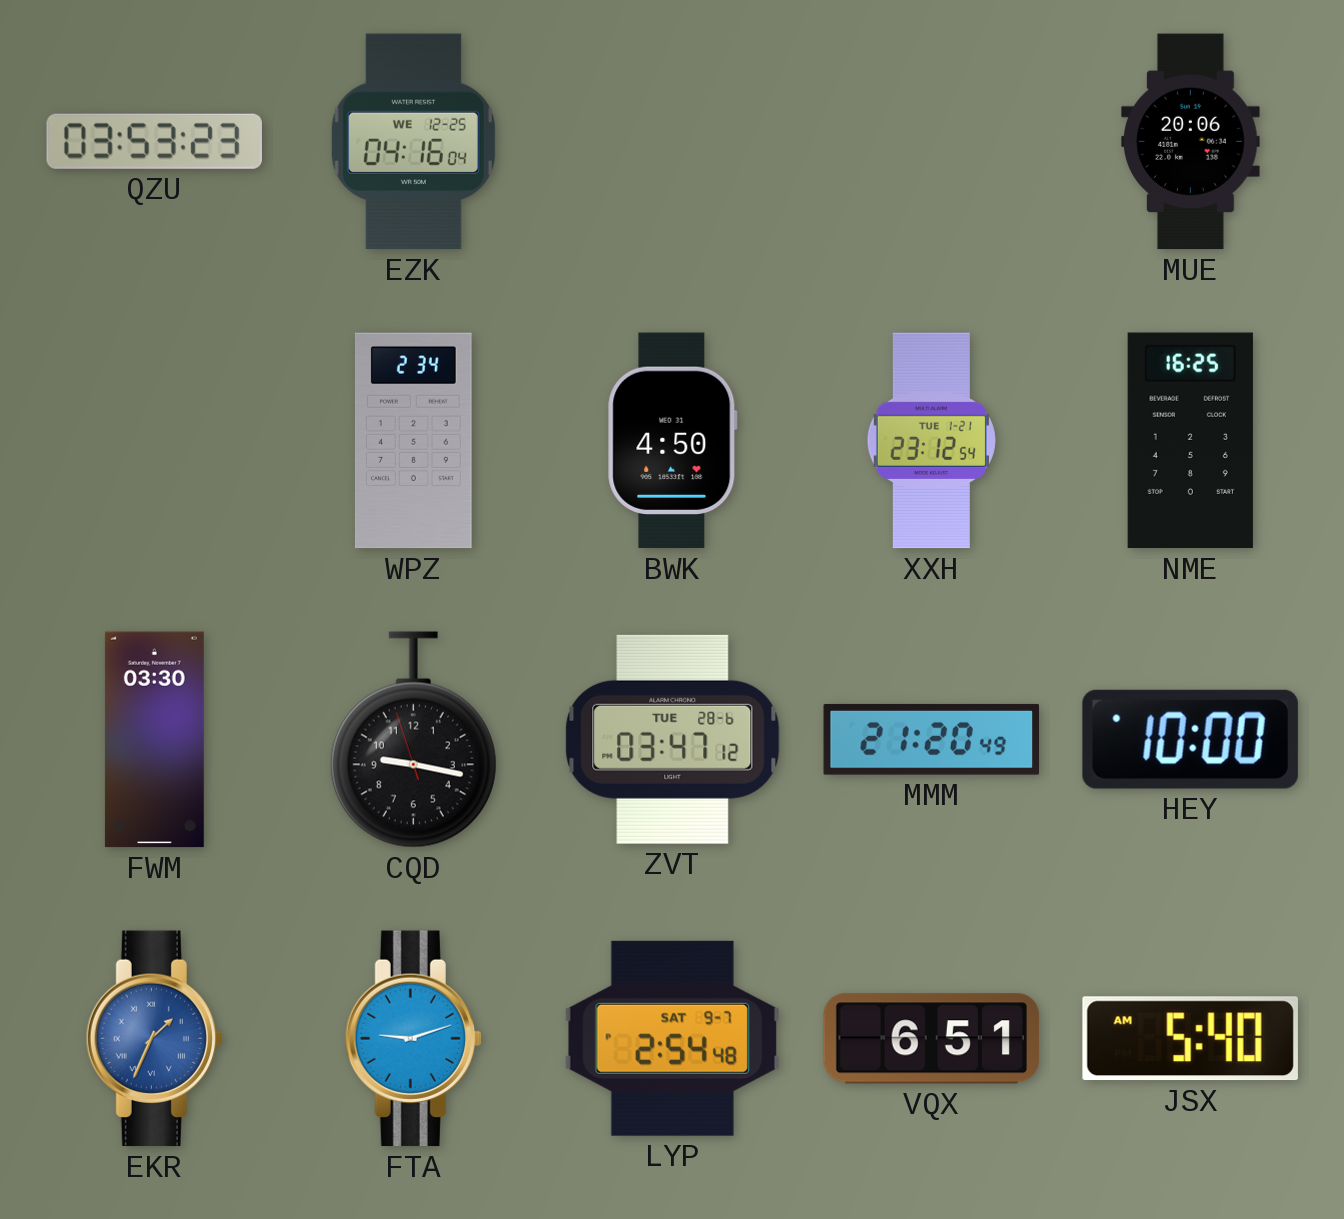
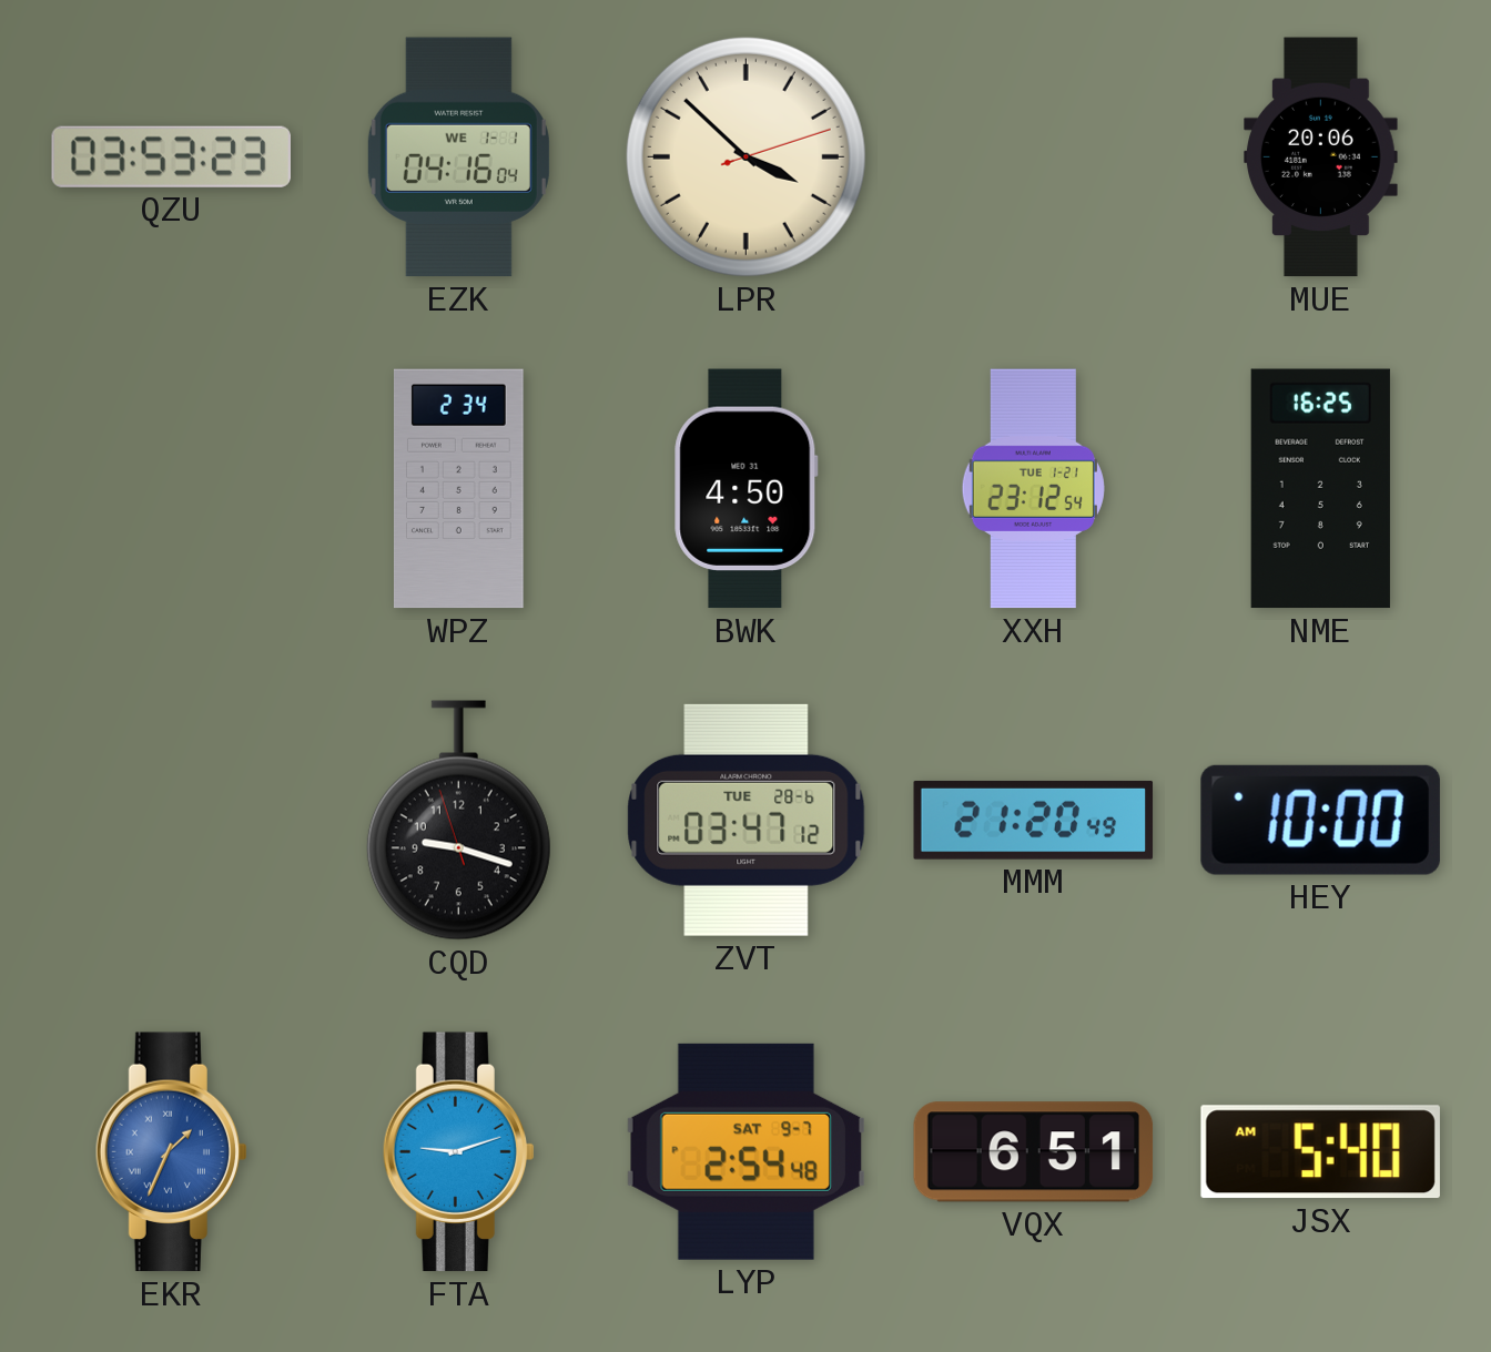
EZK date: WE 12-25 -> WE 1-1
LPR: none -> 3:52
FWM: 03:30 -> none
CQD: 9:16 -> 9:17
